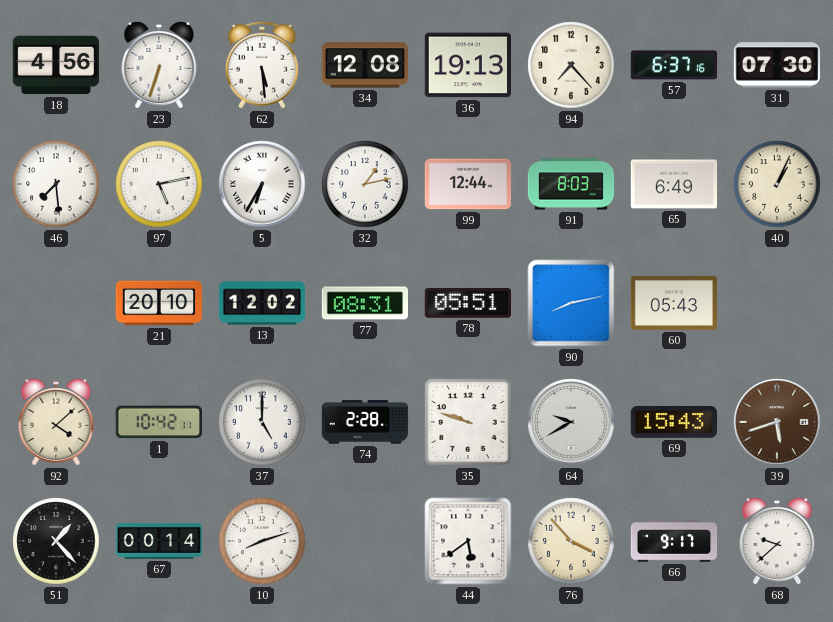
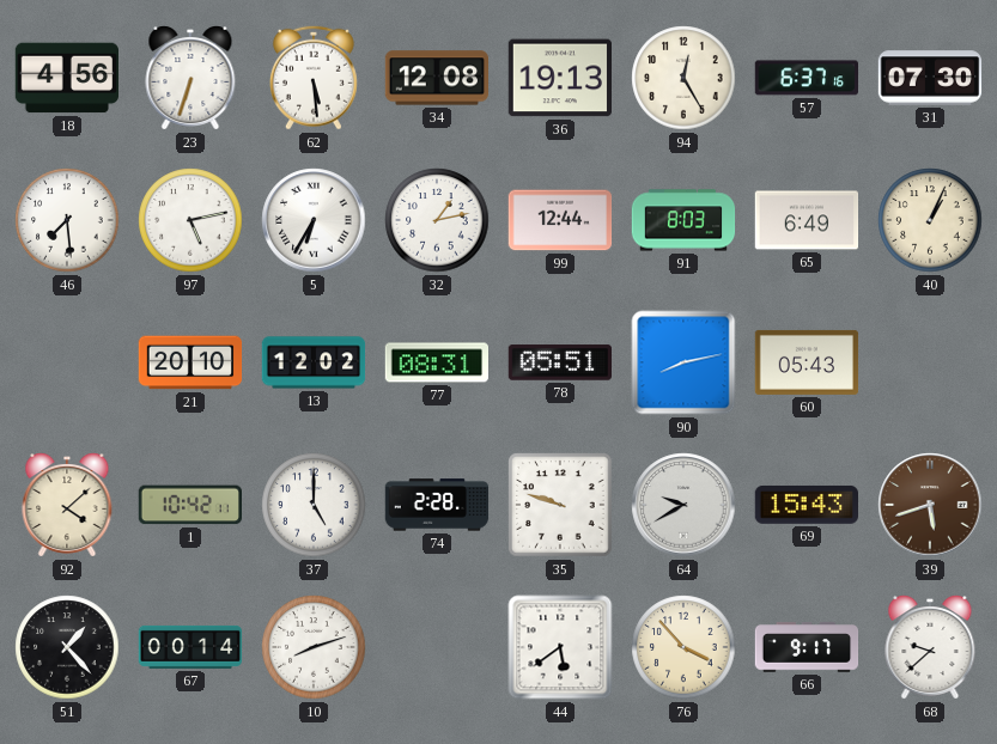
94: 7:23 -> 12:25
